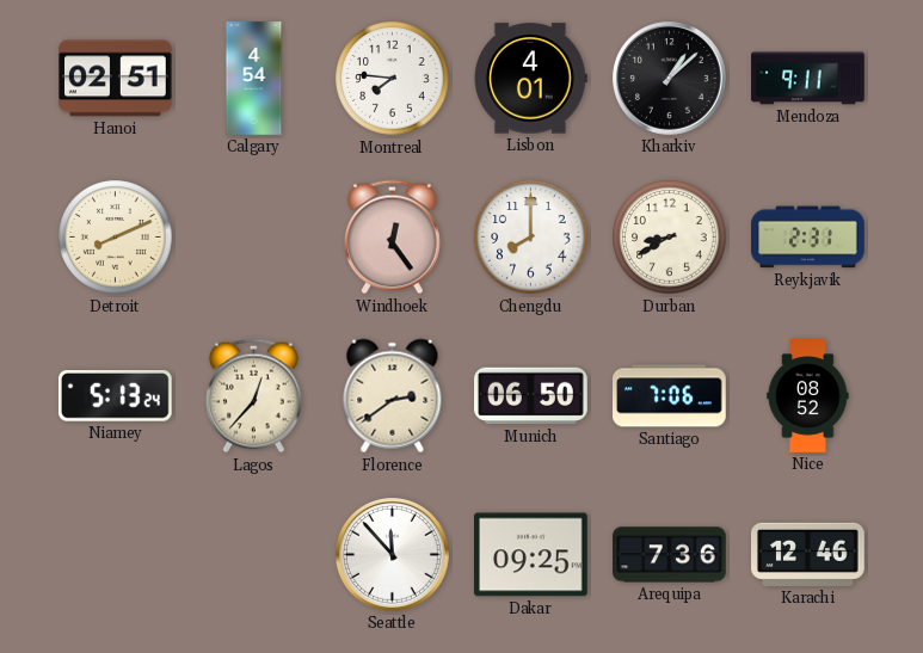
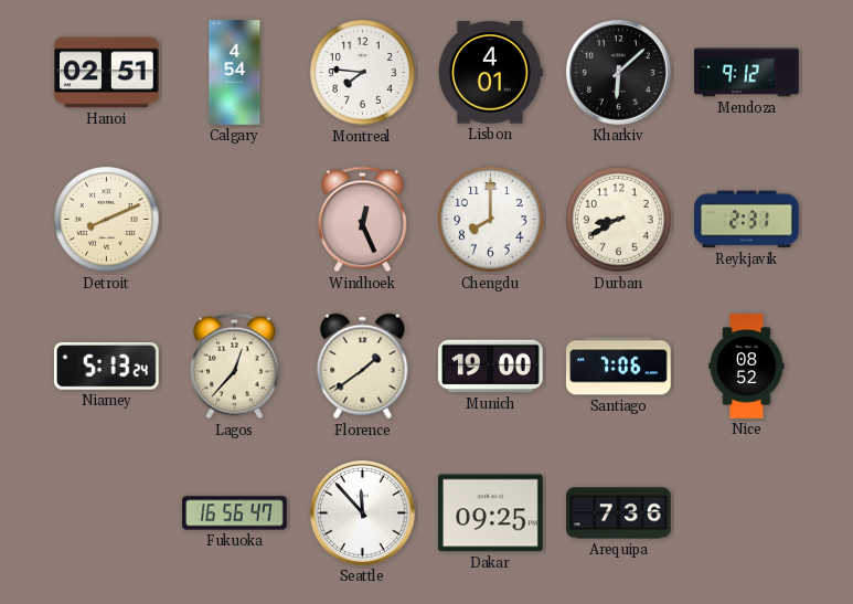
Kharkiv: 1:08 -> 6:08
Mendoza: 9:11 -> 9:12
Windhoek: 12:24 -> 12:26
Florence: 2:39 -> 1:39
Munich: 06:50 -> 19:00
Fukuoka: none -> 16:56
Karachi: 12:46 -> none
